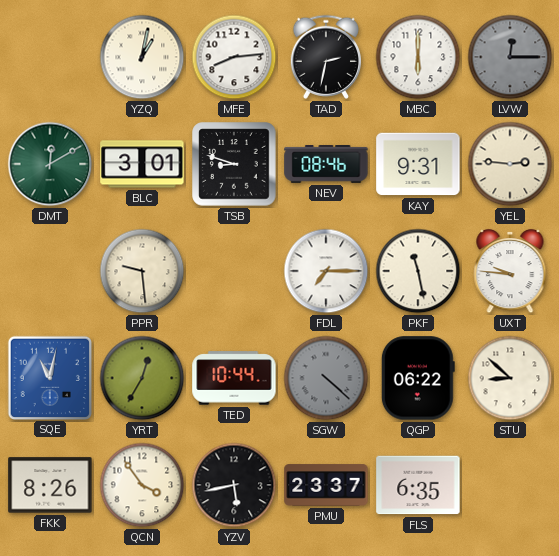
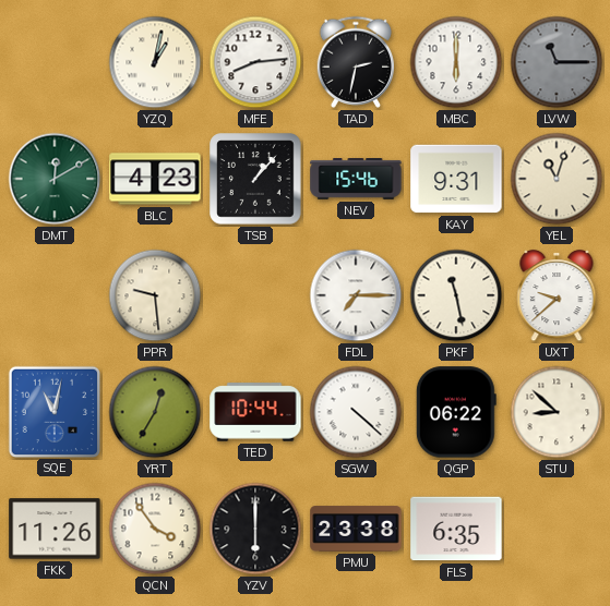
LVW: 12:15 -> 11:15
BLC: 3:01 -> 4:23
TSB: 8:48 -> 1:07
NEV: 08:46 -> 15:46
YEL: 2:46 -> 11:03
UXT: 9:46 -> 9:38
SGW dial: grey -> white
FKK: 8:26 -> 11:26
YZV: 5:43 -> 6:00
PMU: 23:37 -> 23:38
